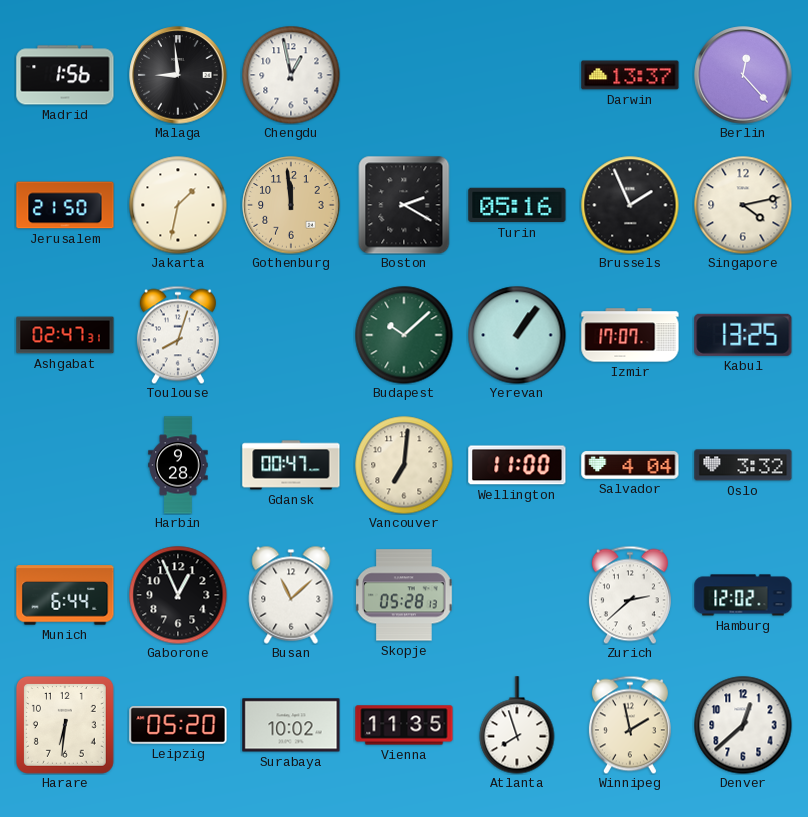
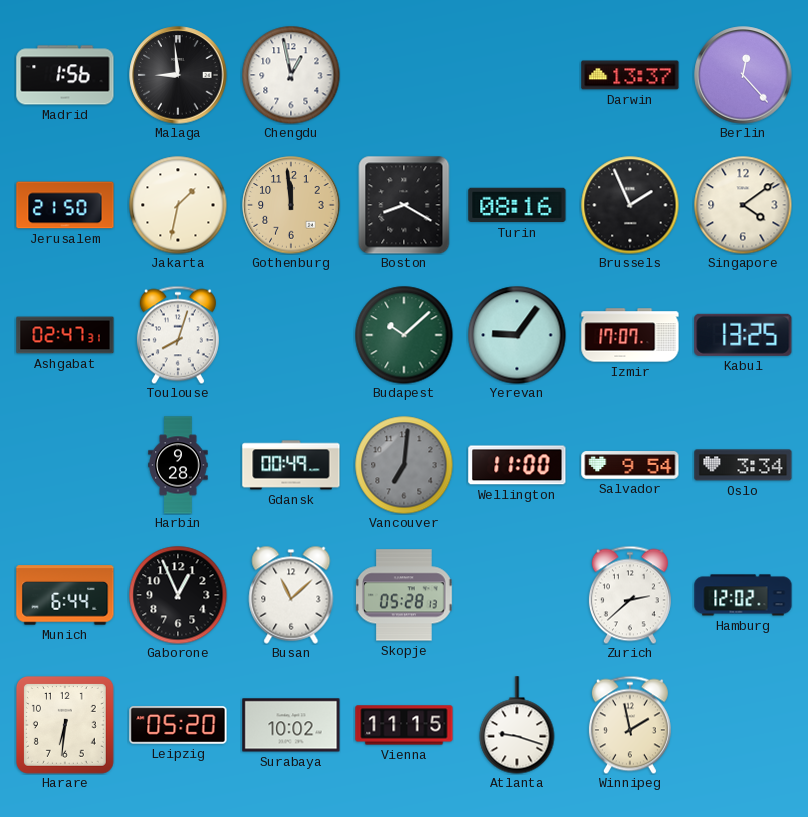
Boston: 2:20 -> 8:20
Turin: 05:16 -> 08:16
Singapore: 4:13 -> 4:09
Yerevan: 1:06 -> 9:06
Gdansk: 00:47 -> 00:49
Vancouver dial: cream -> grey
Salvador: 4:04 -> 9:54
Oslo: 3:32 -> 3:34
Vienna: 11:35 -> 11:15
Atlanta: 7:57 -> 9:18
Denver: 12:38 -> none
